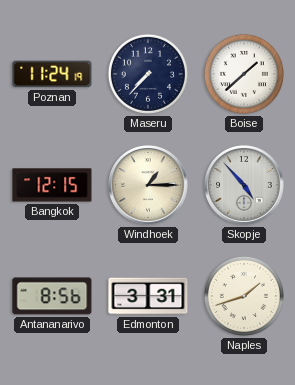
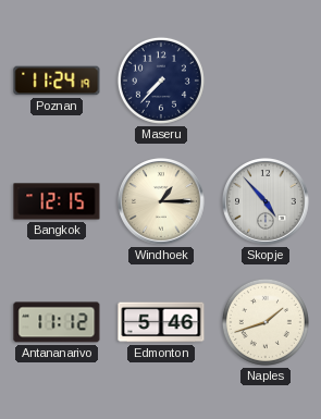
Boise: 1:38 -> none
Antananarivo: 8:56 -> 11:12
Edmonton: 3:31 -> 5:46
